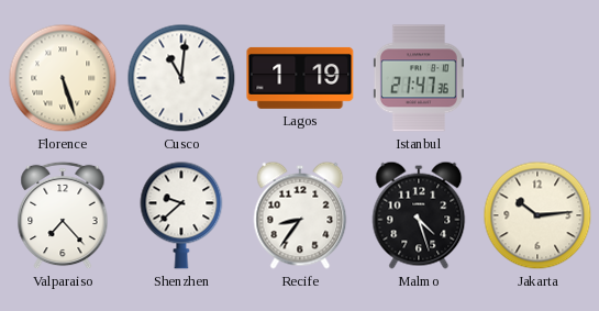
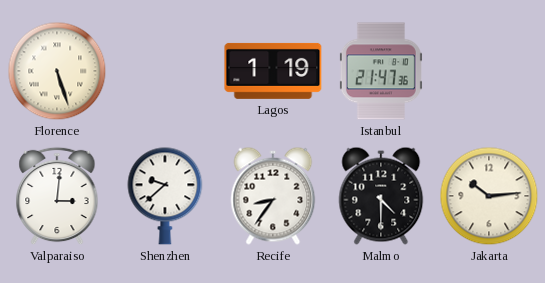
Cusco: 11:01 -> none
Valparaiso: 7:23 -> 3:01
Malmo: 4:27 -> 4:30
